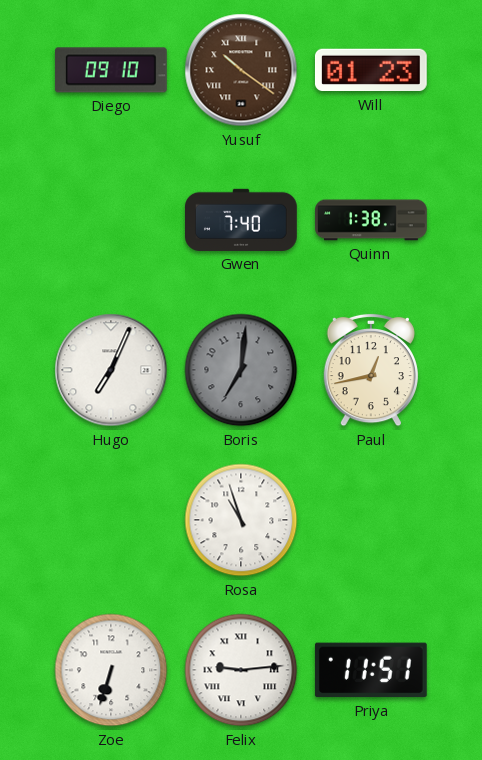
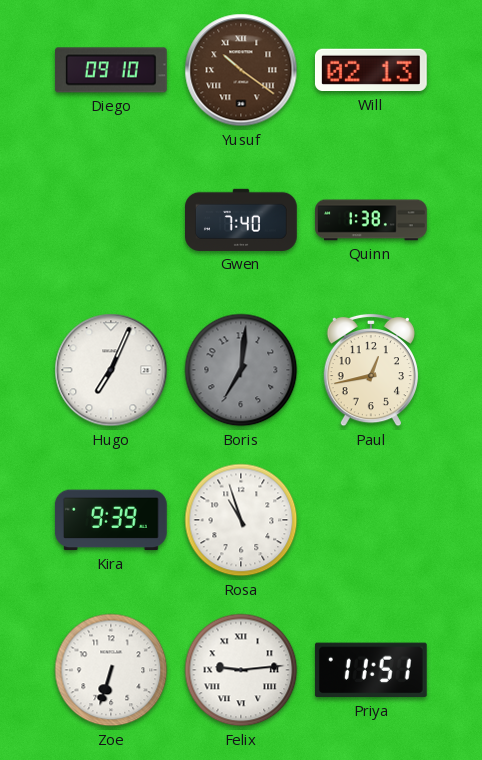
Will: 01:23 -> 02:13
Kira: none -> 9:39
